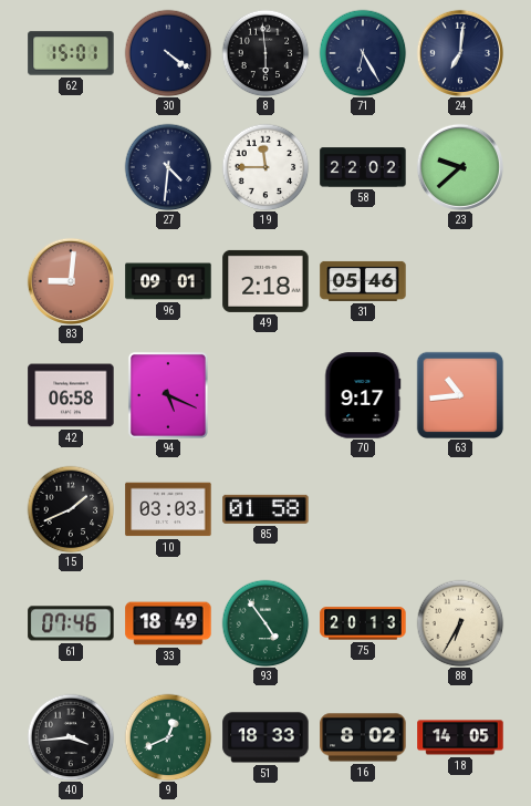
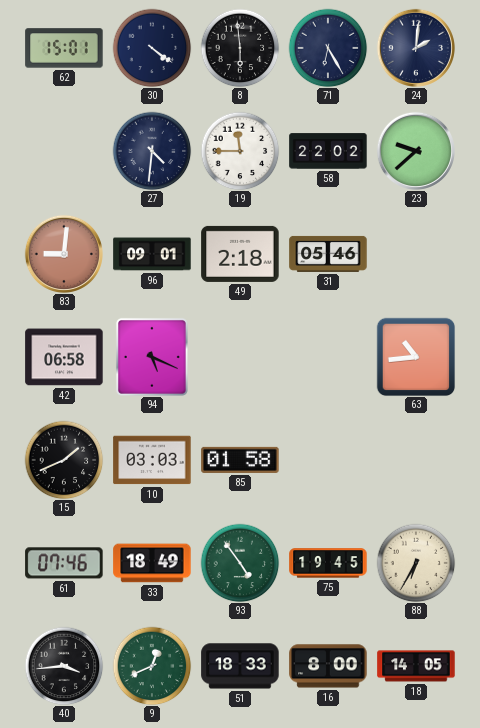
24: 7:01 -> 2:01
70: 9:17 -> none
75: 20:13 -> 19:45
16: 8:02 -> 8:00
